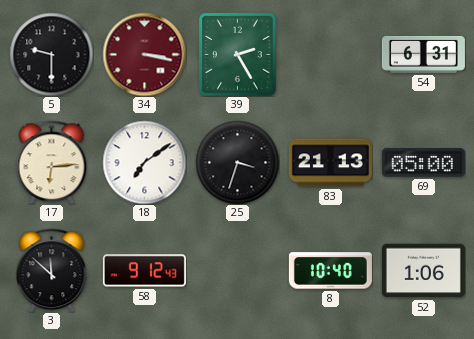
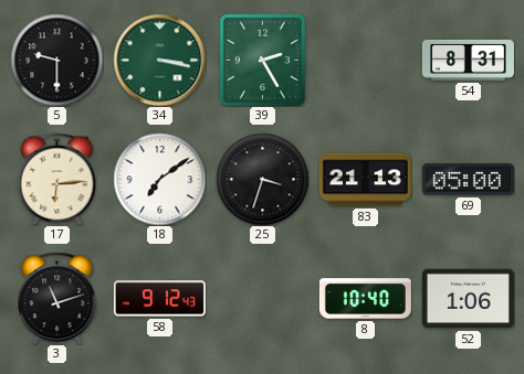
34 dial: burgundy -> green
54: 6:31 -> 8:31
3: 11:52 -> 11:12
